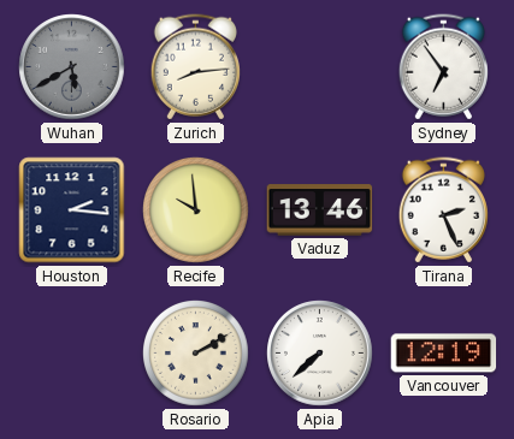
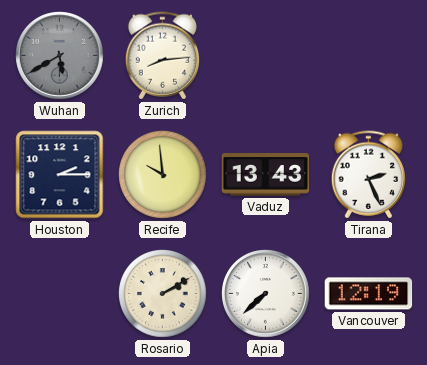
Sydney: 6:54 -> none
Houston: 2:16 -> 2:15
Vaduz: 13:46 -> 13:43
